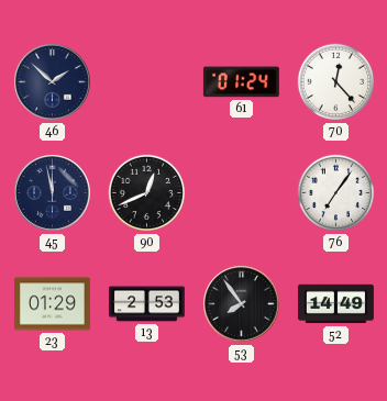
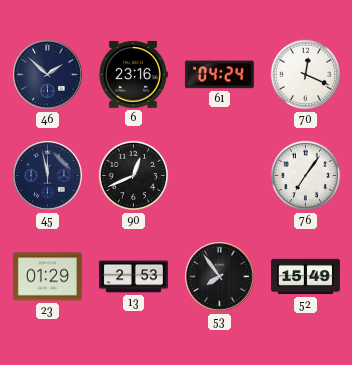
6: none -> 23:16
61: 01:24 -> 04:24
70: 12:23 -> 12:19
52: 14:49 -> 15:49
